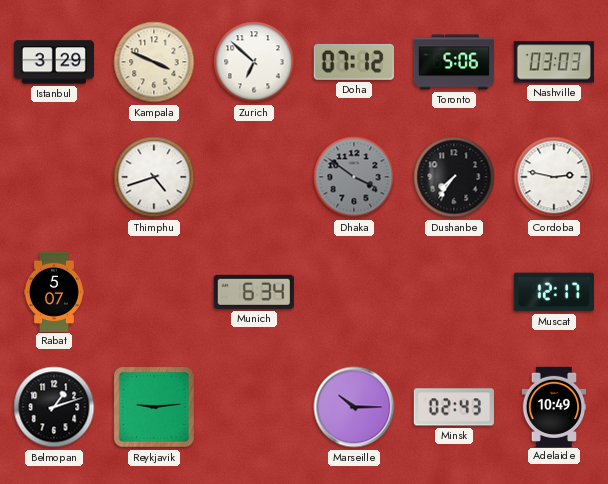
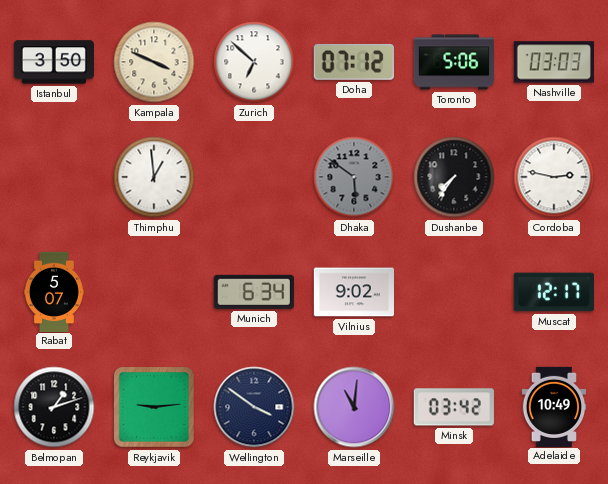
Istanbul: 3:29 -> 3:50
Thimphu: 4:42 -> 12:59
Dhaka: 3:51 -> 5:51
Vilnius: none -> 9:02
Wellington: none -> 3:51
Marseille: 10:15 -> 11:01
Minsk: 02:43 -> 03:42
